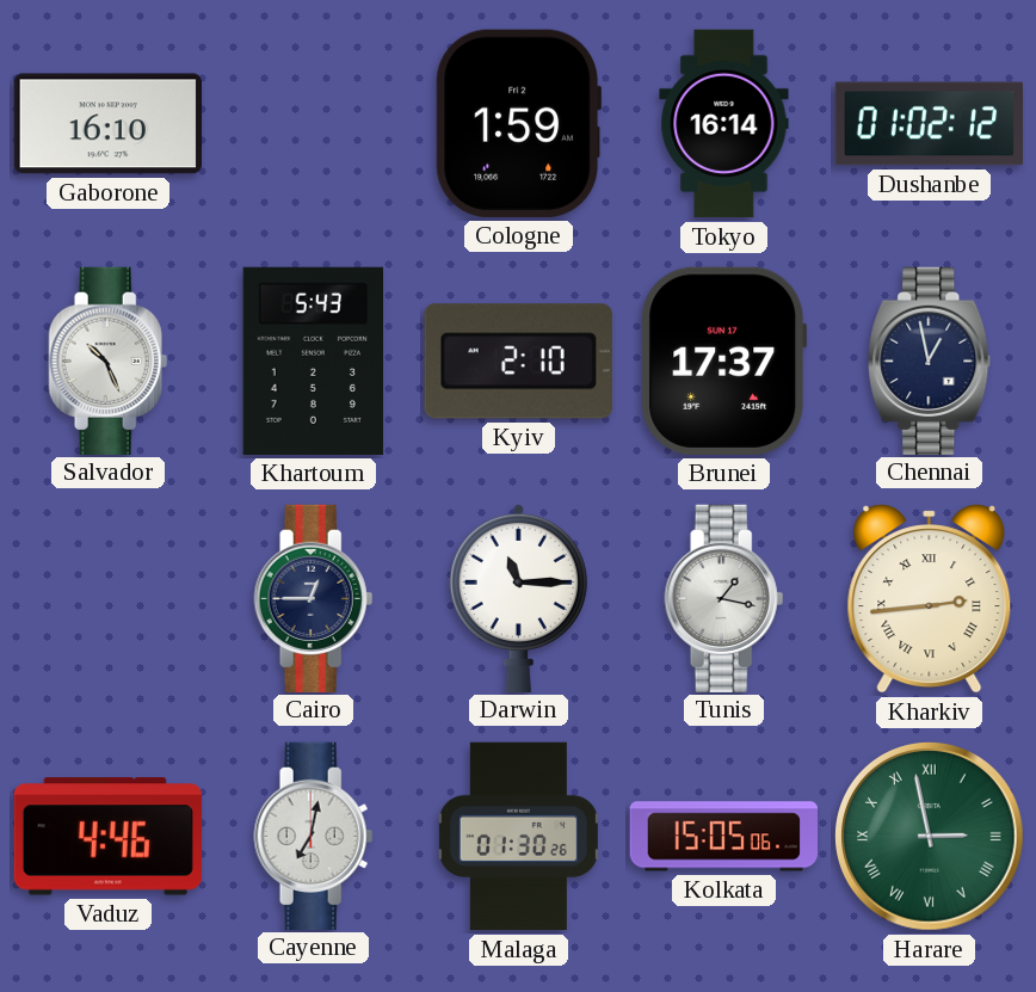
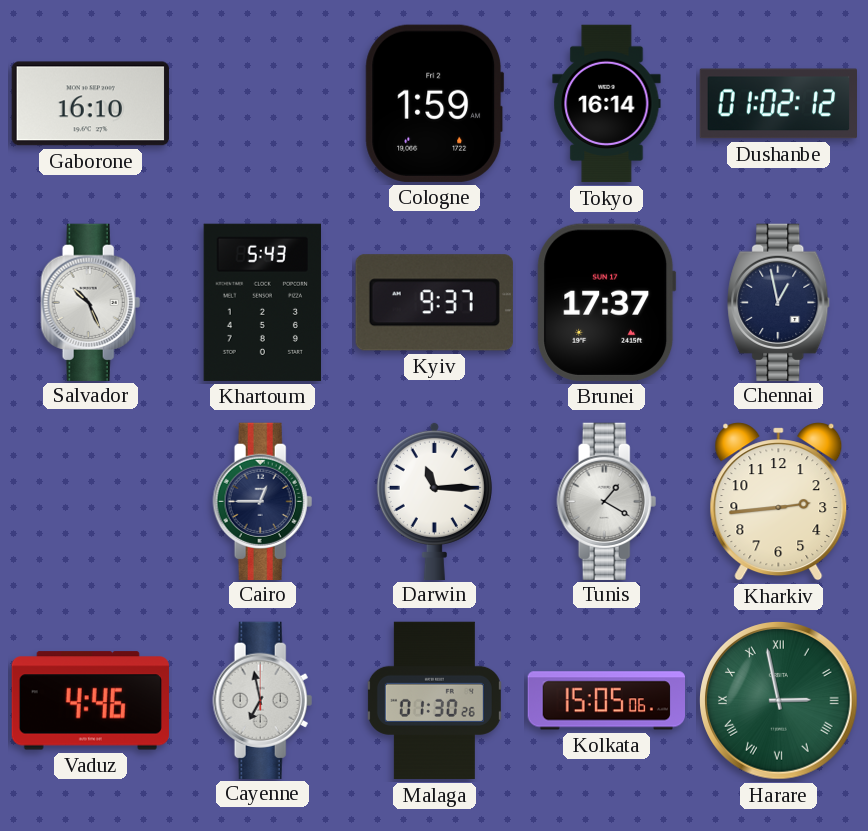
Kyiv: 2:10 -> 9:37
Tunis: 1:17 -> 1:20
Kharkiv numerals: Roman -> Arabic
Cayenne: 7:02 -> 6:58
